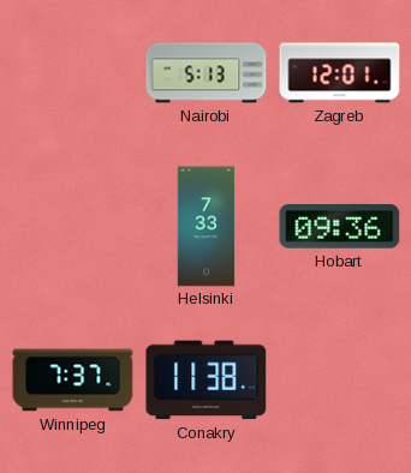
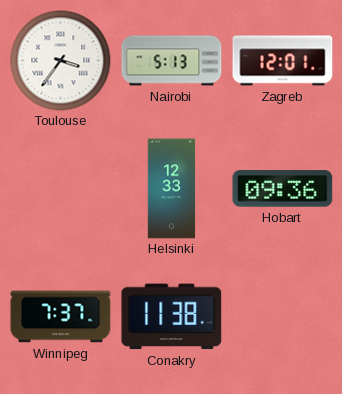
Toulouse: none -> 3:36
Helsinki: 7:33 -> 12:33
